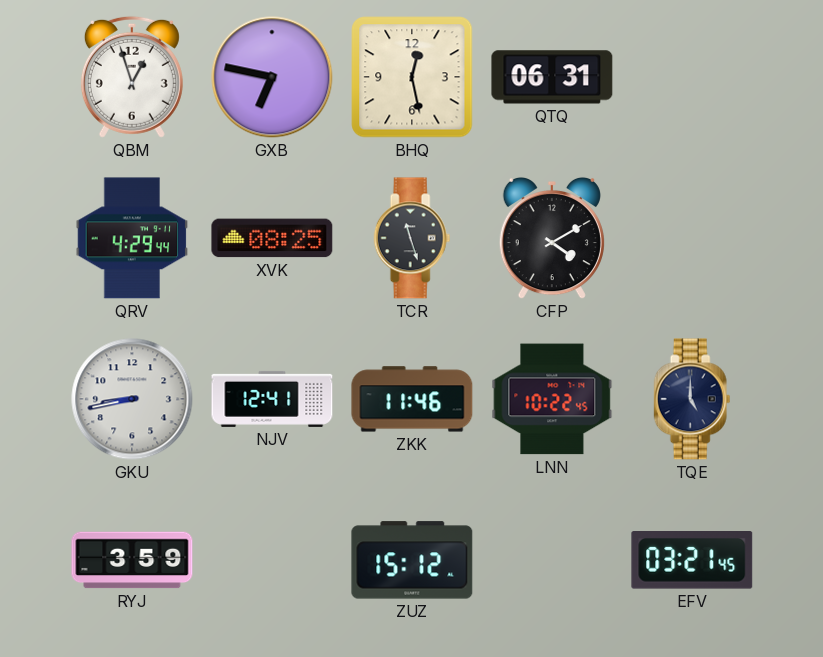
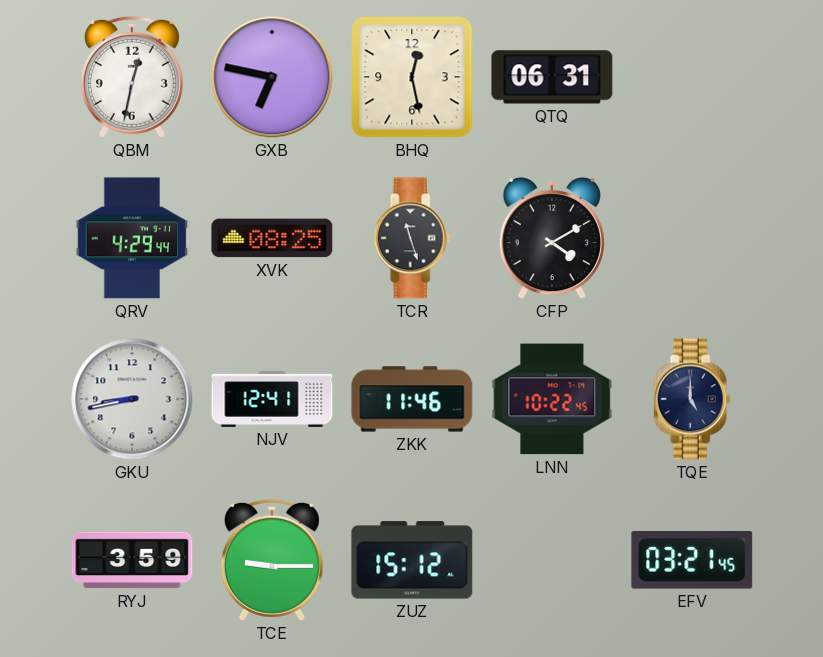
QBM: 12:57 -> 12:32
TCE: none -> 9:15
